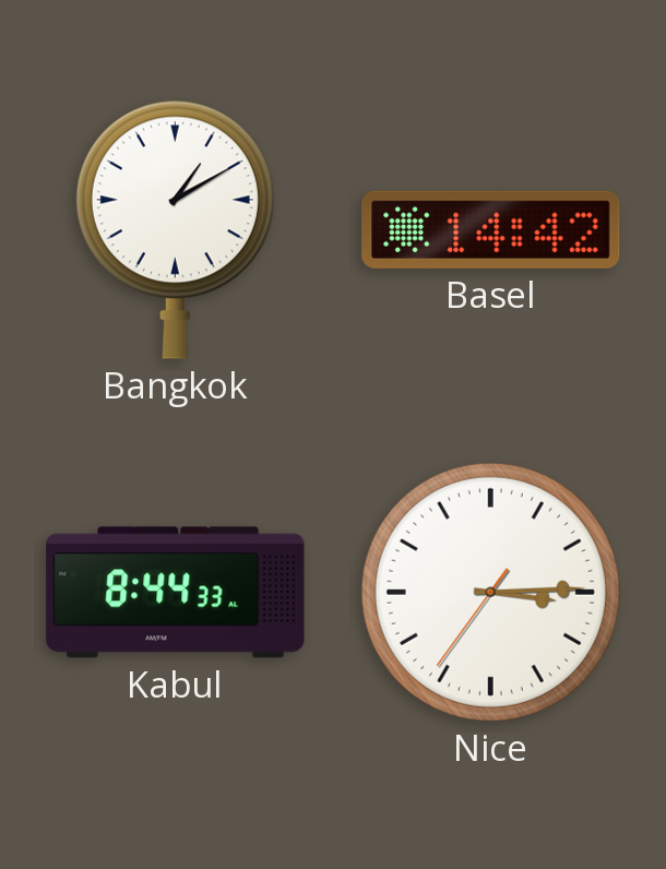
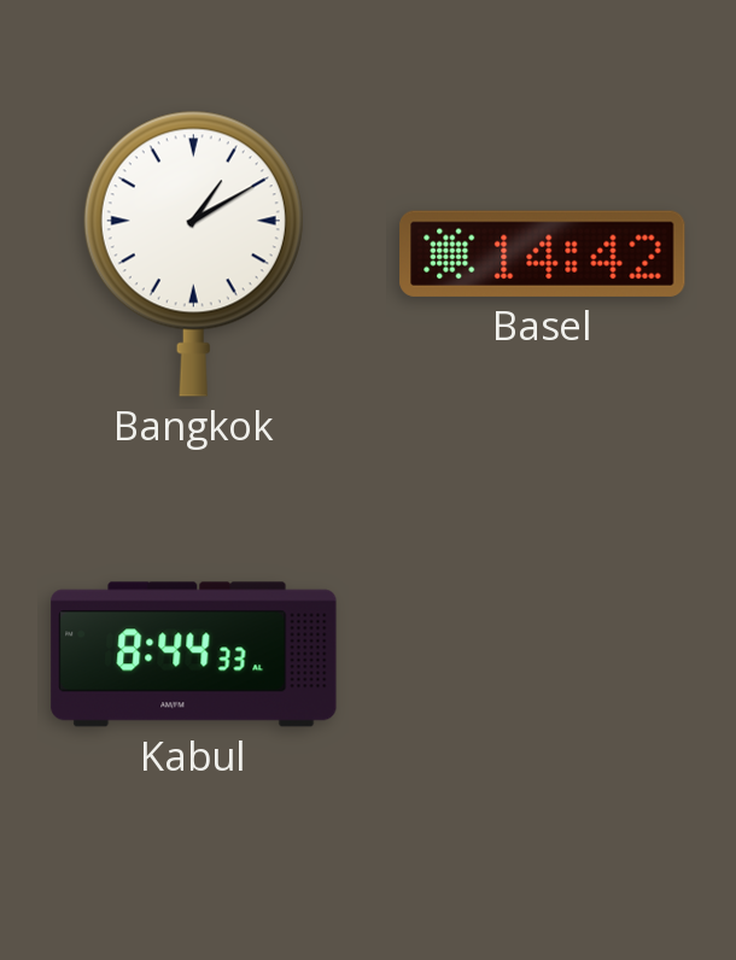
Nice: 3:14 -> none
